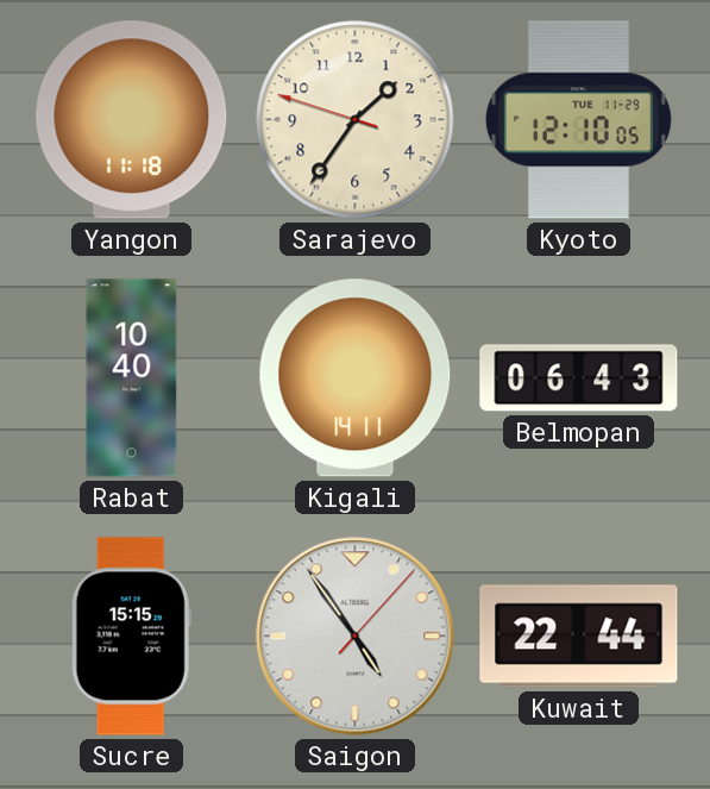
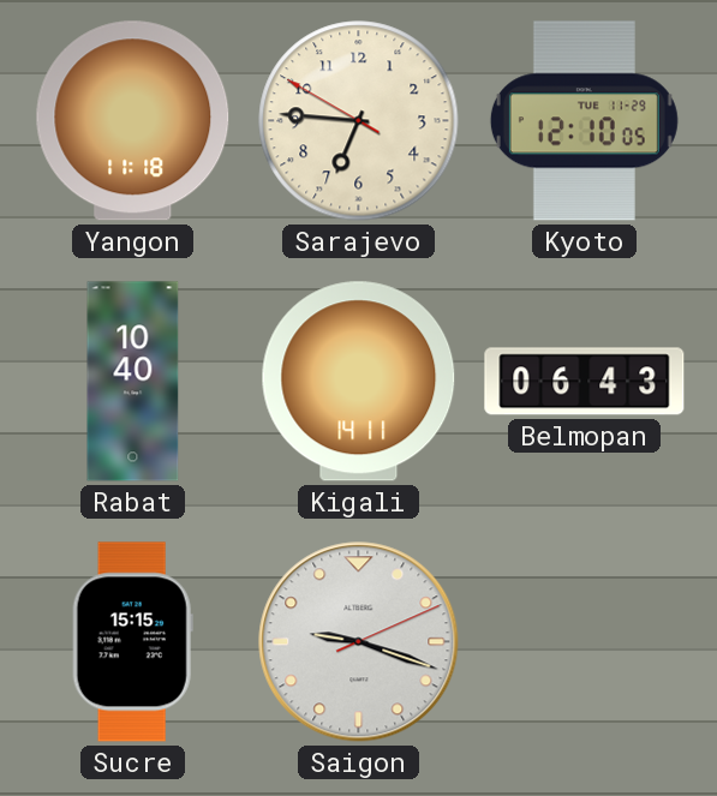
Sarajevo: 1:35 -> 6:45
Saigon: 4:54 -> 9:18
Kuwait: 22:44 -> none
